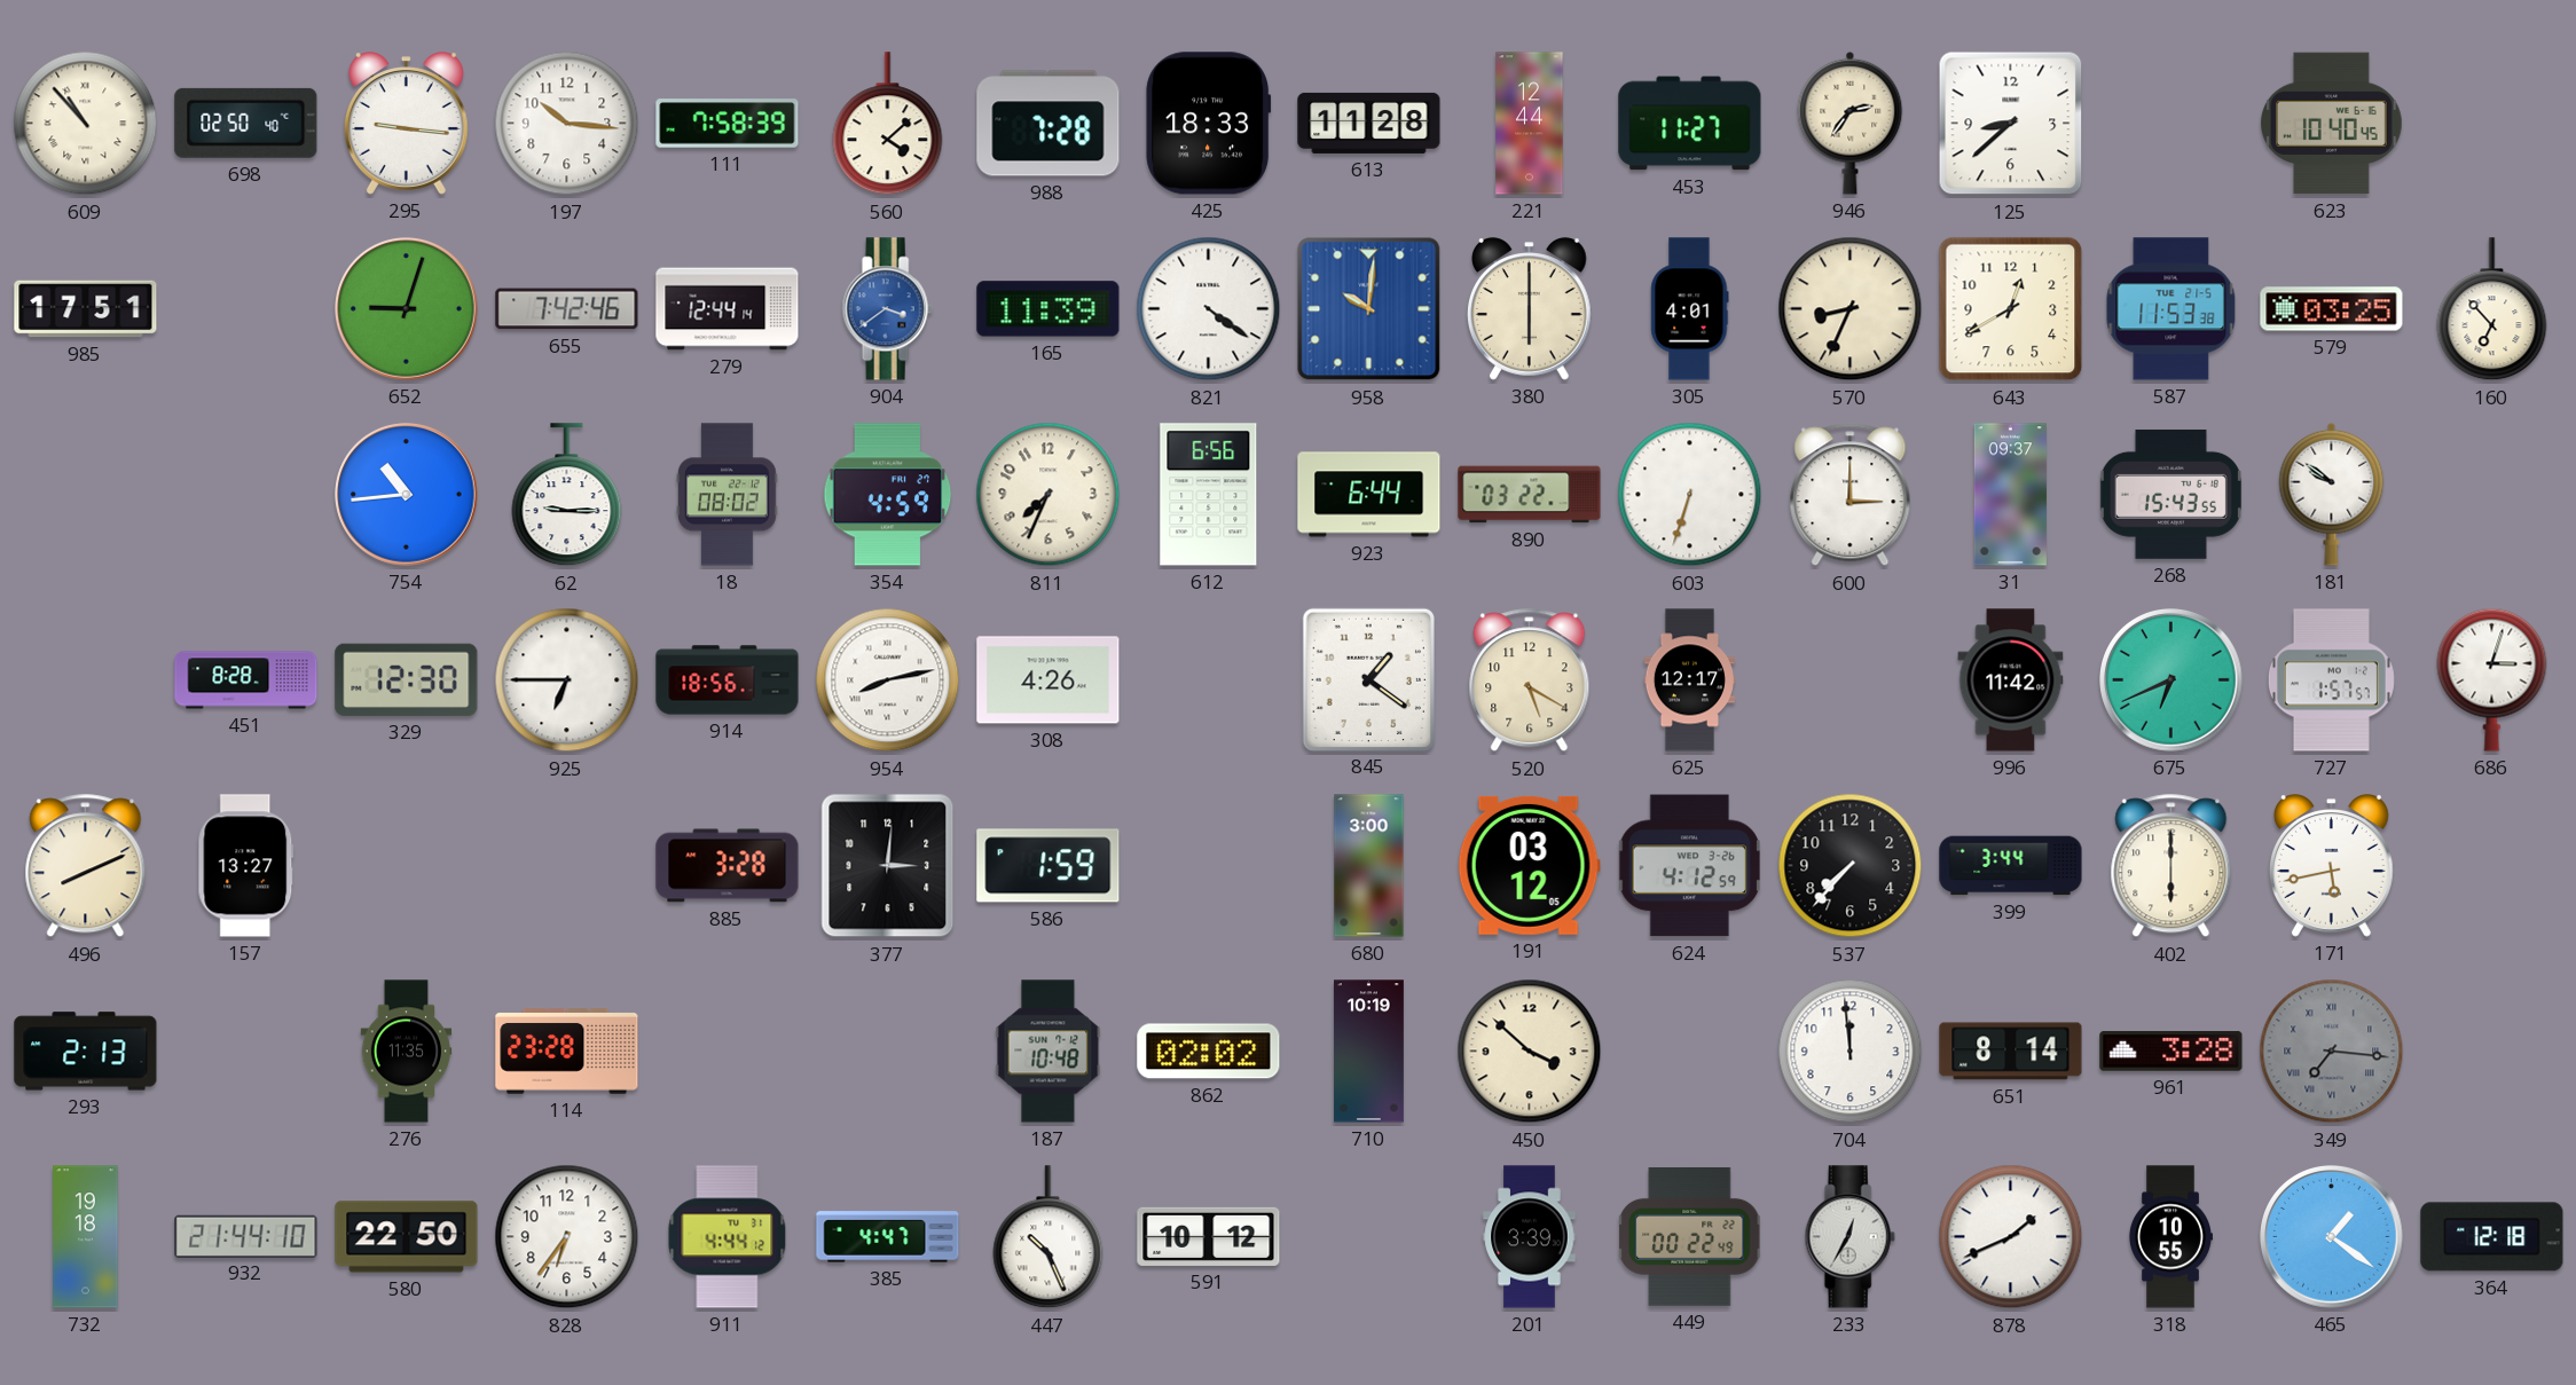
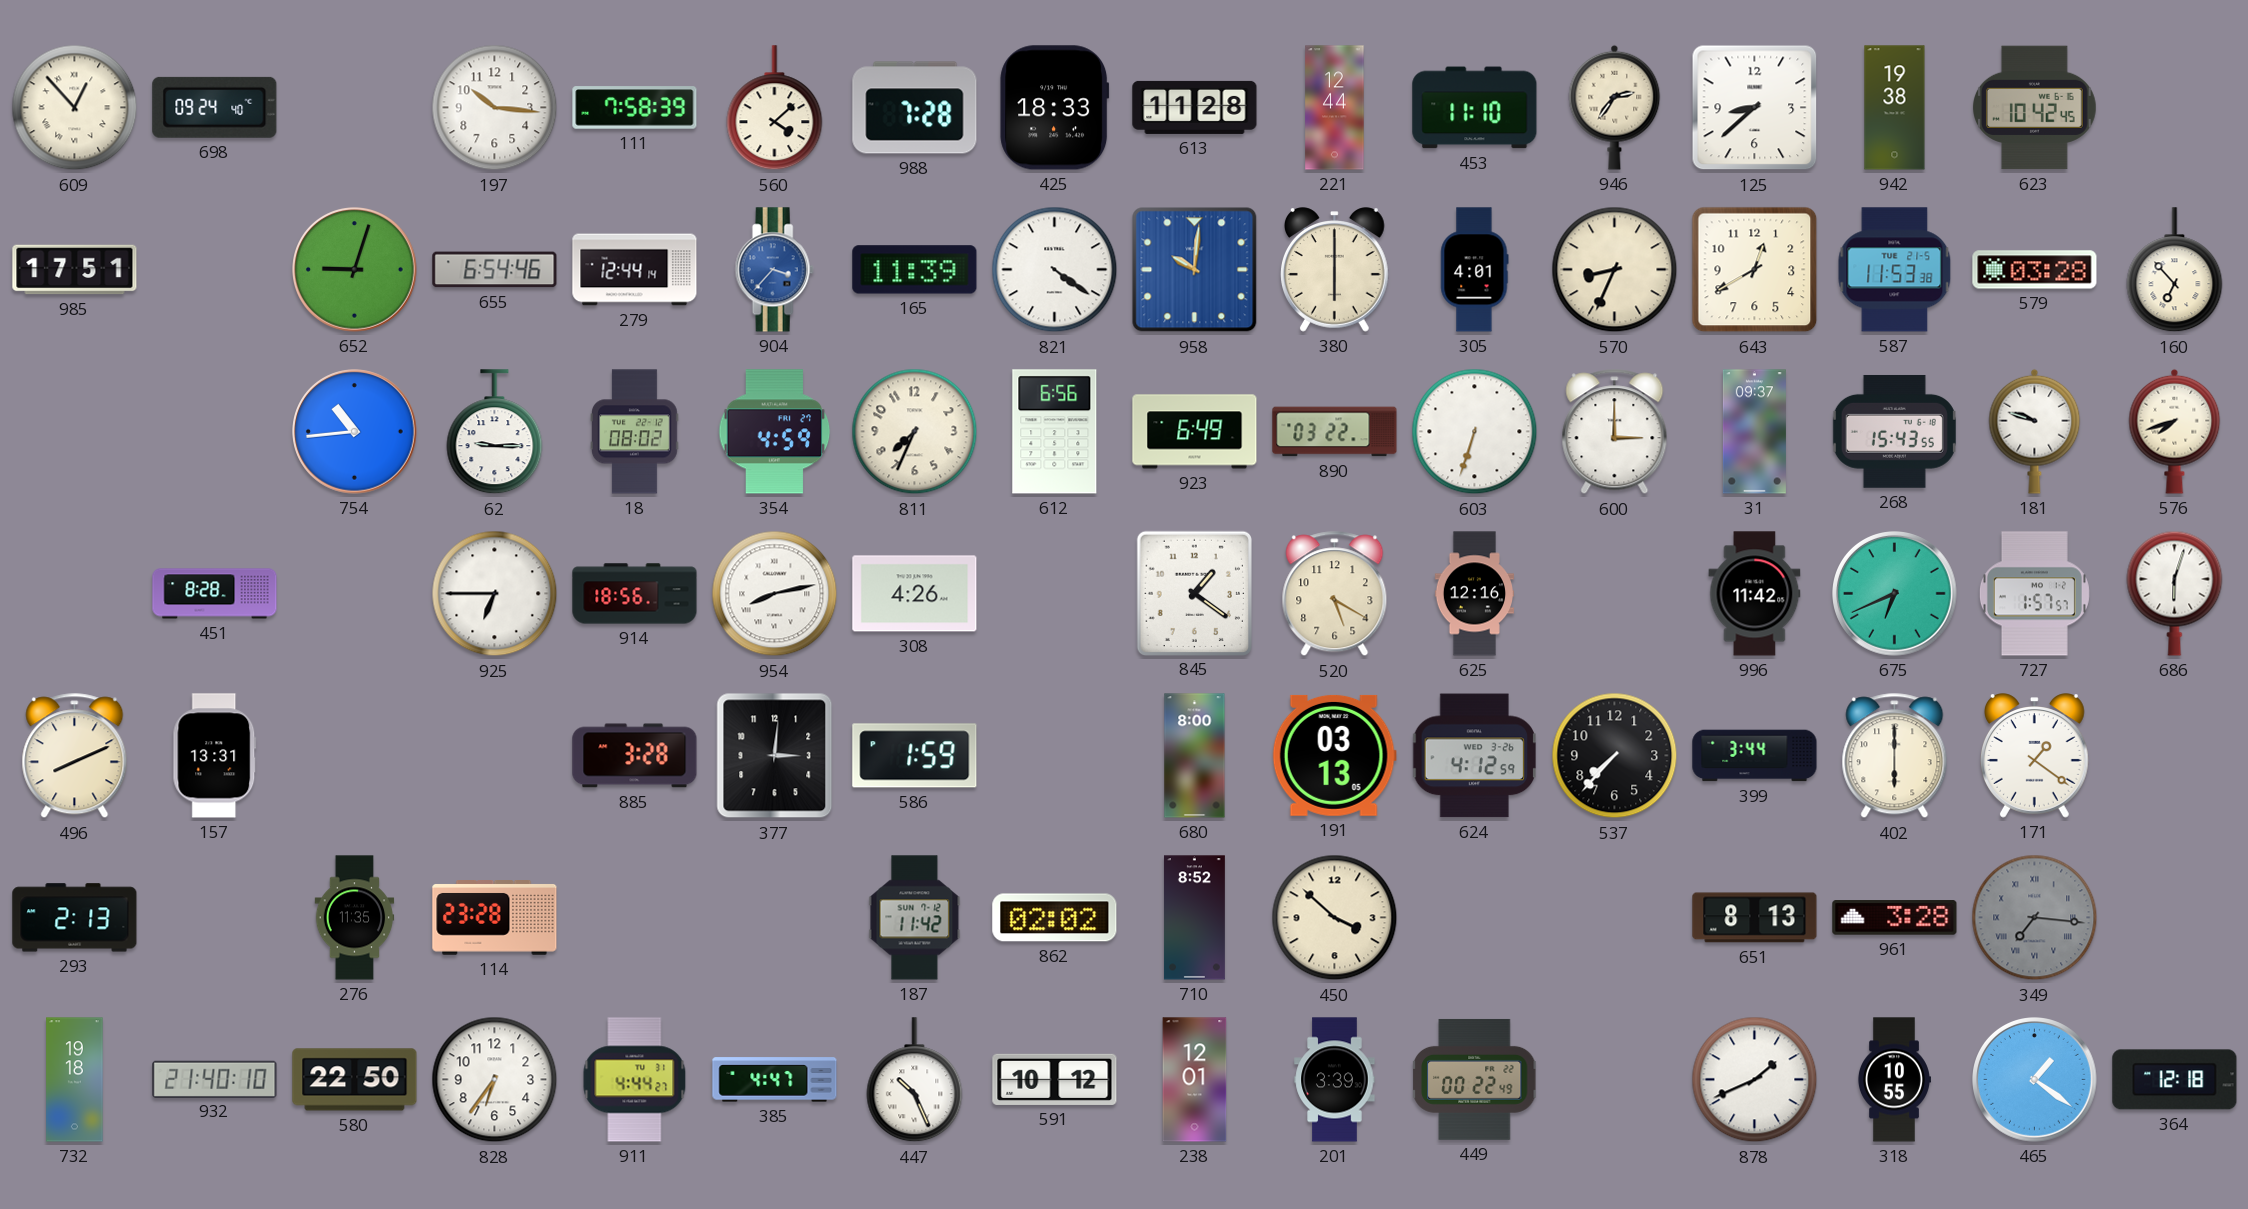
609: 10:53 -> 12:53
698: 02:50 -> 09:24
295: 9:16 -> none
453: 11:27 -> 11:10
942: none -> 19:38
623: 10:40 -> 10:42
655: 7:42 -> 6:54
904: 3:39 -> 3:37
579: 03:25 -> 03:28
923: 6:44 -> 6:49
181: 9:51 -> 9:48
576: none -> 7:42
329: 12:30 -> none
625: 12:17 -> 12:16
686: 3:03 -> 6:03
157: 13:27 -> 13:31
680: 3:00 -> 8:00
191: 03:12 -> 03:13
171: 5:43 -> 1:21
187: 10:48 -> 11:42
710: 10:19 -> 8:52
704: 11:59 -> none
651: 8:14 -> 8:13
932: 21:44 -> 21:40
911: 4:44:12 -> 4:44:27
238: none -> 12:01
233: 12:35 -> none
